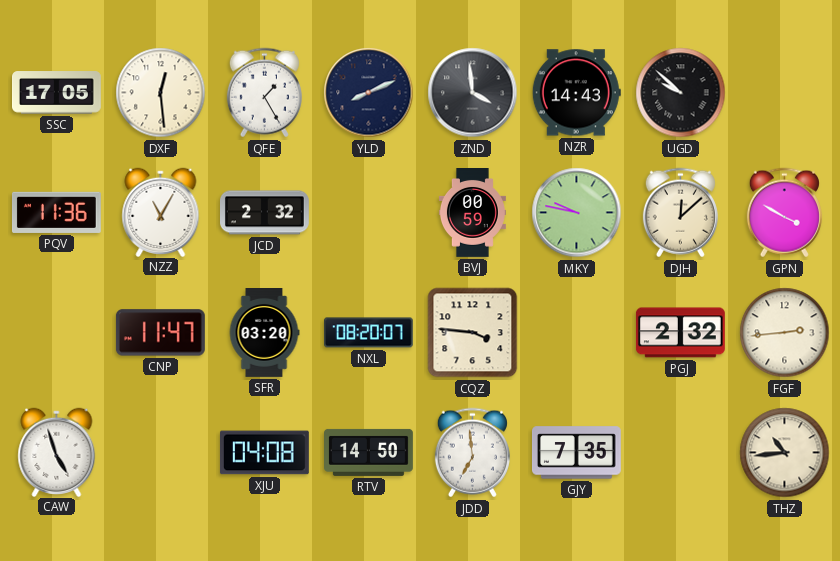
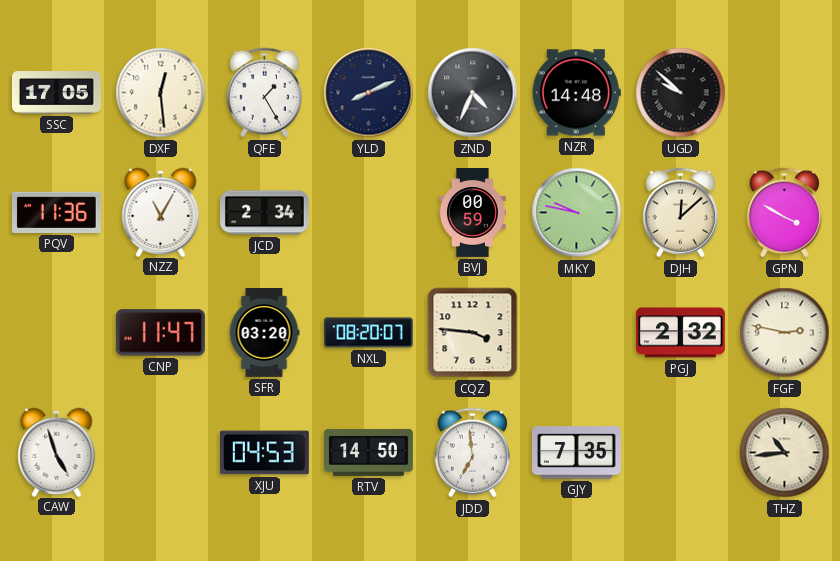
ZND: 3:59 -> 4:34
NZR: 14:43 -> 14:48
JCD: 2:32 -> 2:34
FGF: 2:44 -> 2:47
XJU: 04:08 -> 04:53
